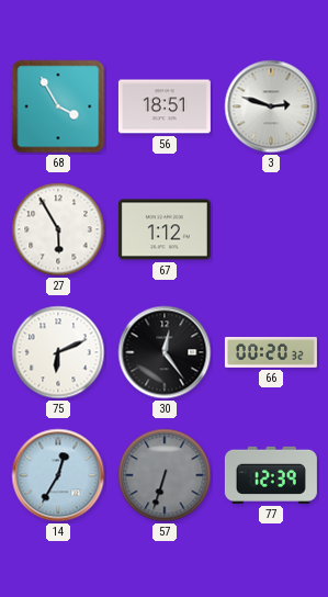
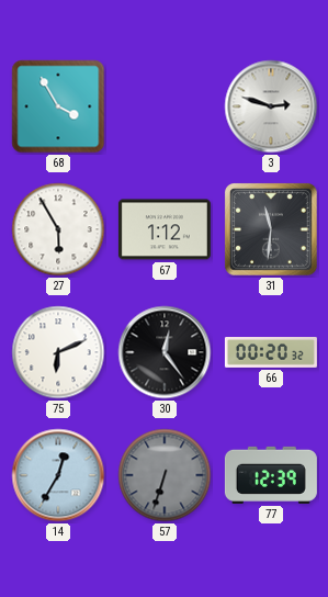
56: 18:51 -> none
31: none -> 11:31
